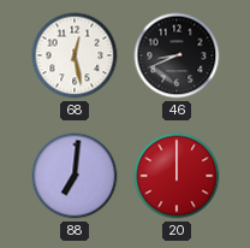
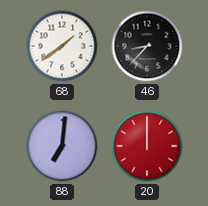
68: 12:28 -> 1:39
46: 8:41 -> 8:37
